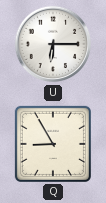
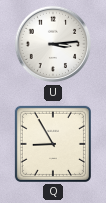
U: 6:15 -> 3:14
